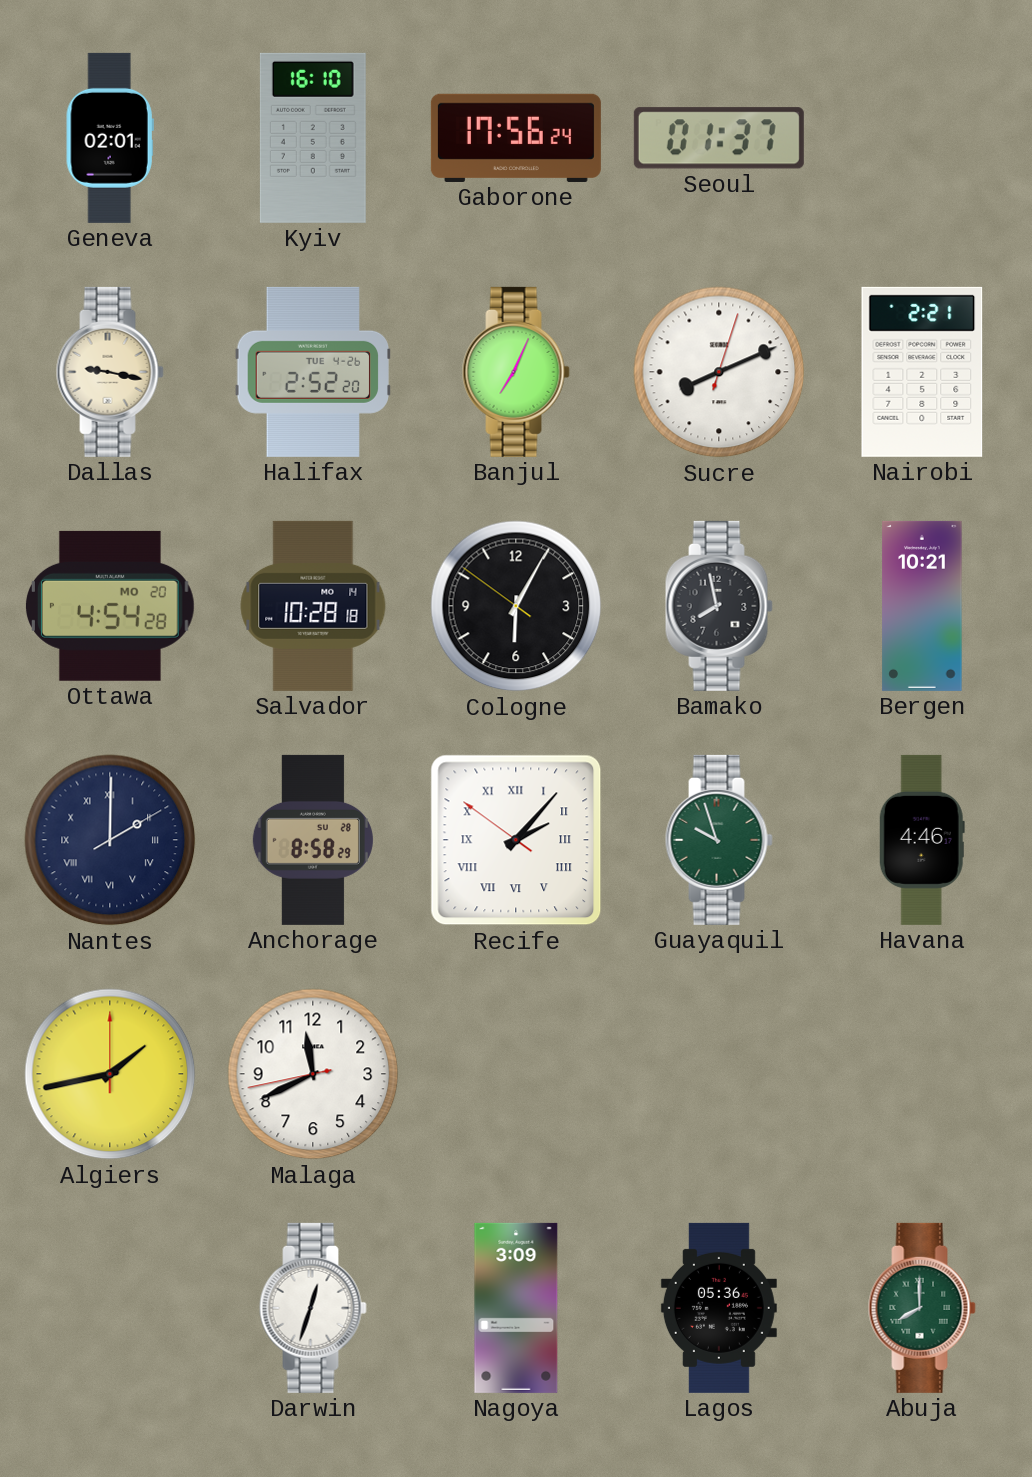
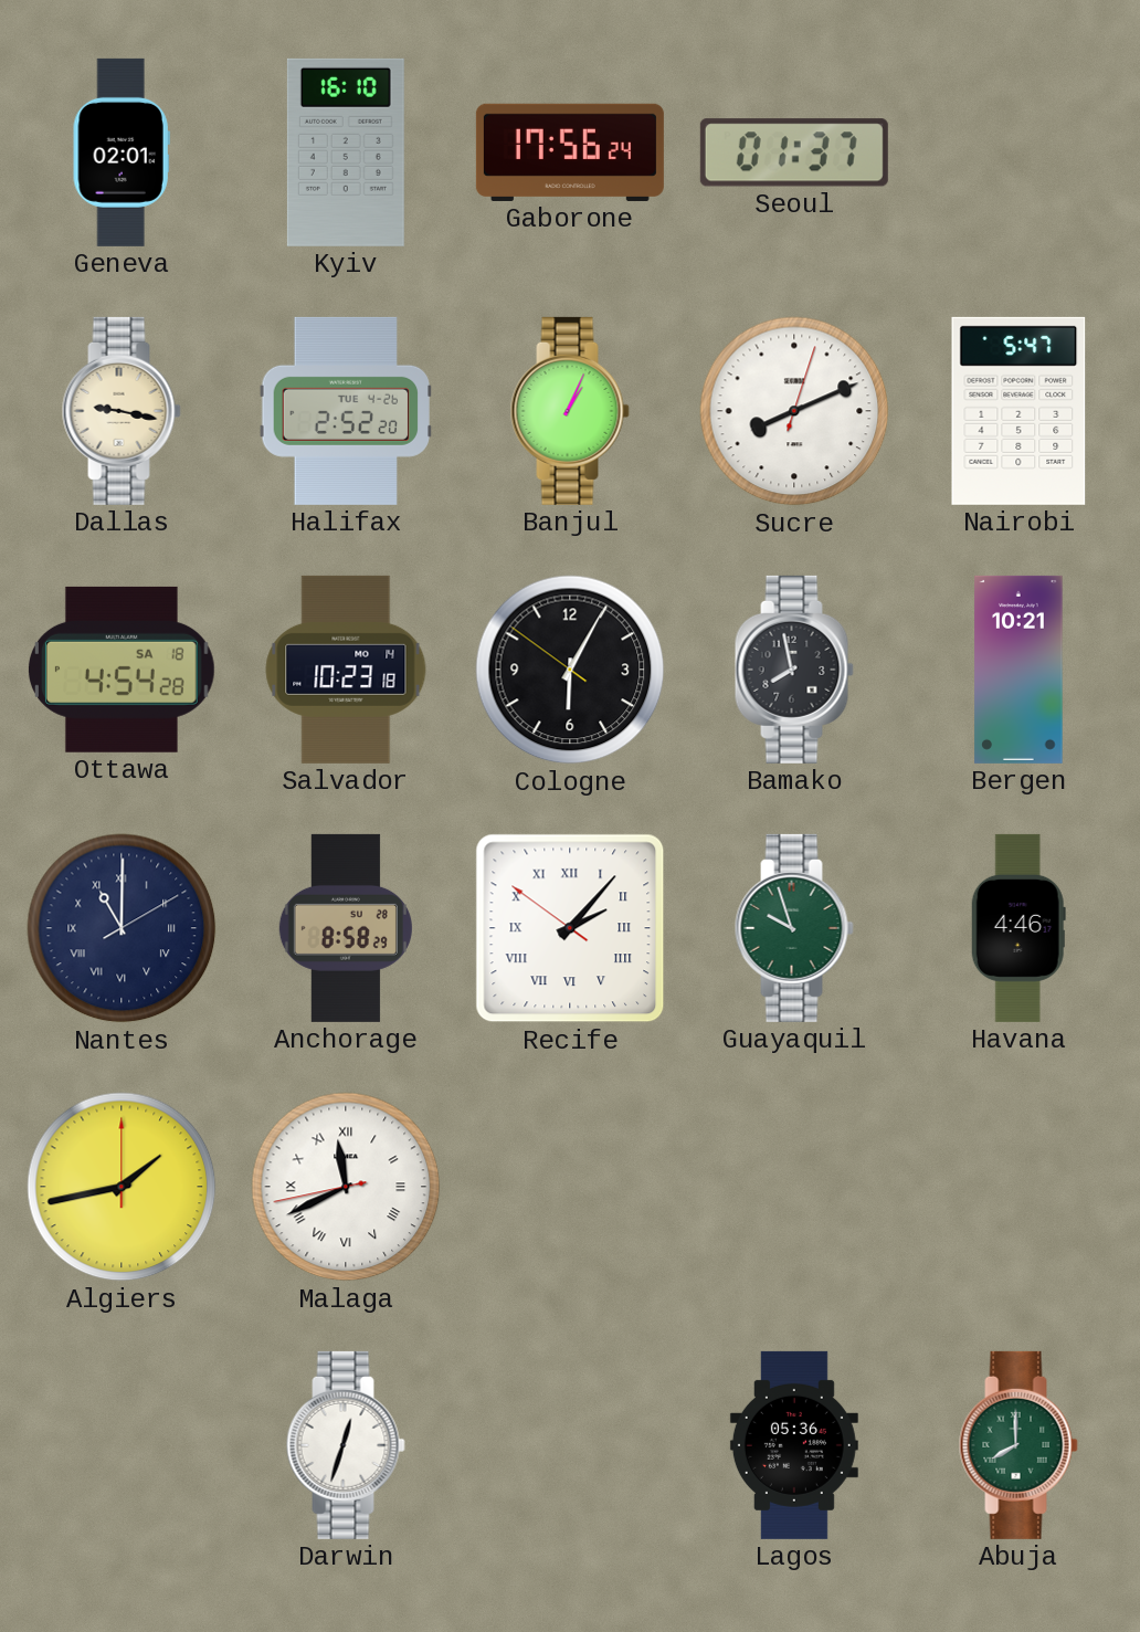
Banjul: 7:04 -> 1:04
Nairobi: 2:21 -> 5:47
Ottawa date: MO 20 -> SA 18
Salvador: 10:28 -> 10:23
Nantes: 2:00 -> 11:00
Malaga numerals: Arabic -> Roman
Nagoya: 3:09 -> none
